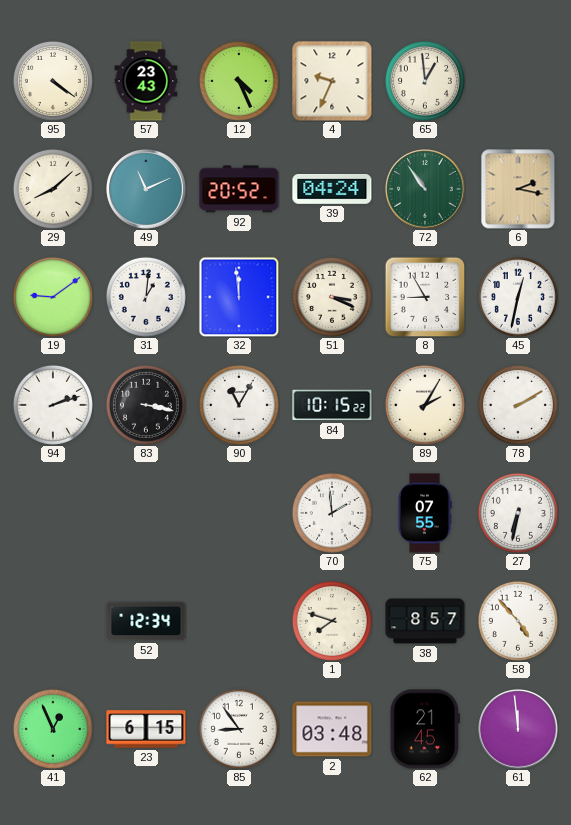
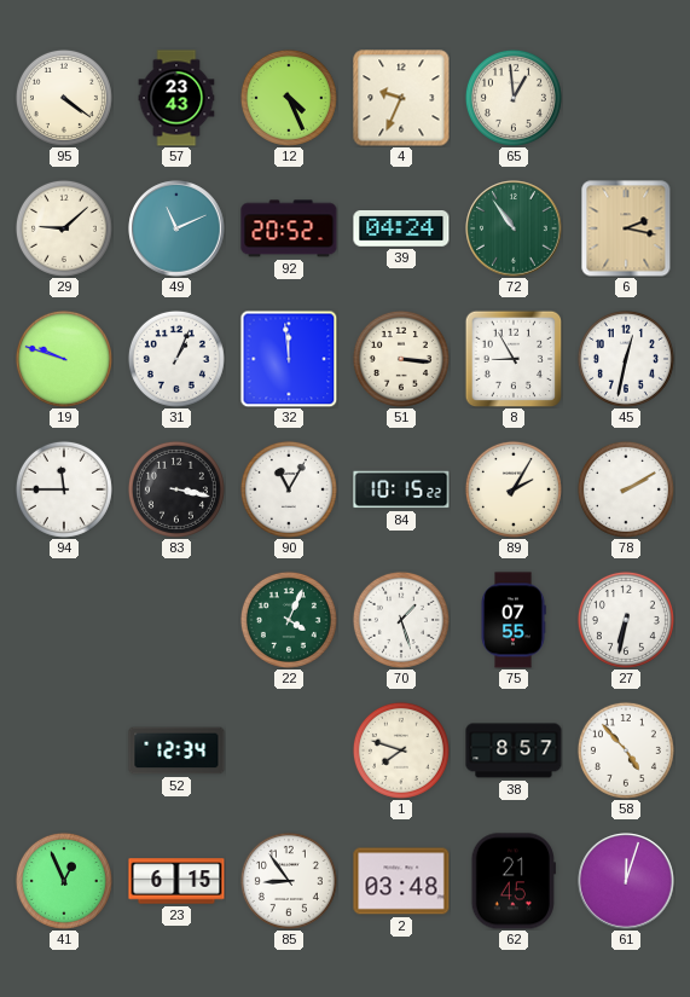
29: 8:08 -> 9:08
19: 9:09 -> 9:48
31: 1:01 -> 1:04
51: 3:19 -> 3:16
94: 2:12 -> 11:45
22: none -> 4:04
70: 1:59 -> 1:27
61: 11:59 -> 12:03
